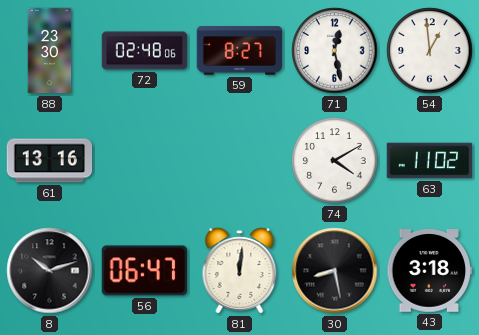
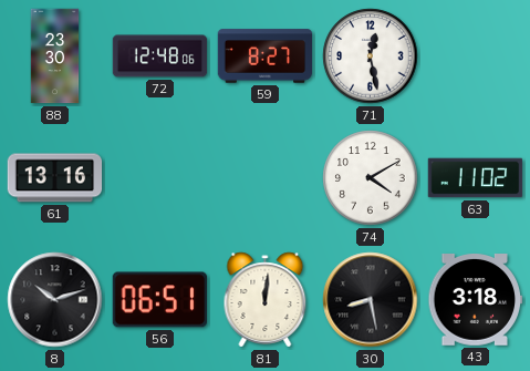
72: 02:48 -> 12:48
54: 12:59 -> none
56: 06:47 -> 06:51
